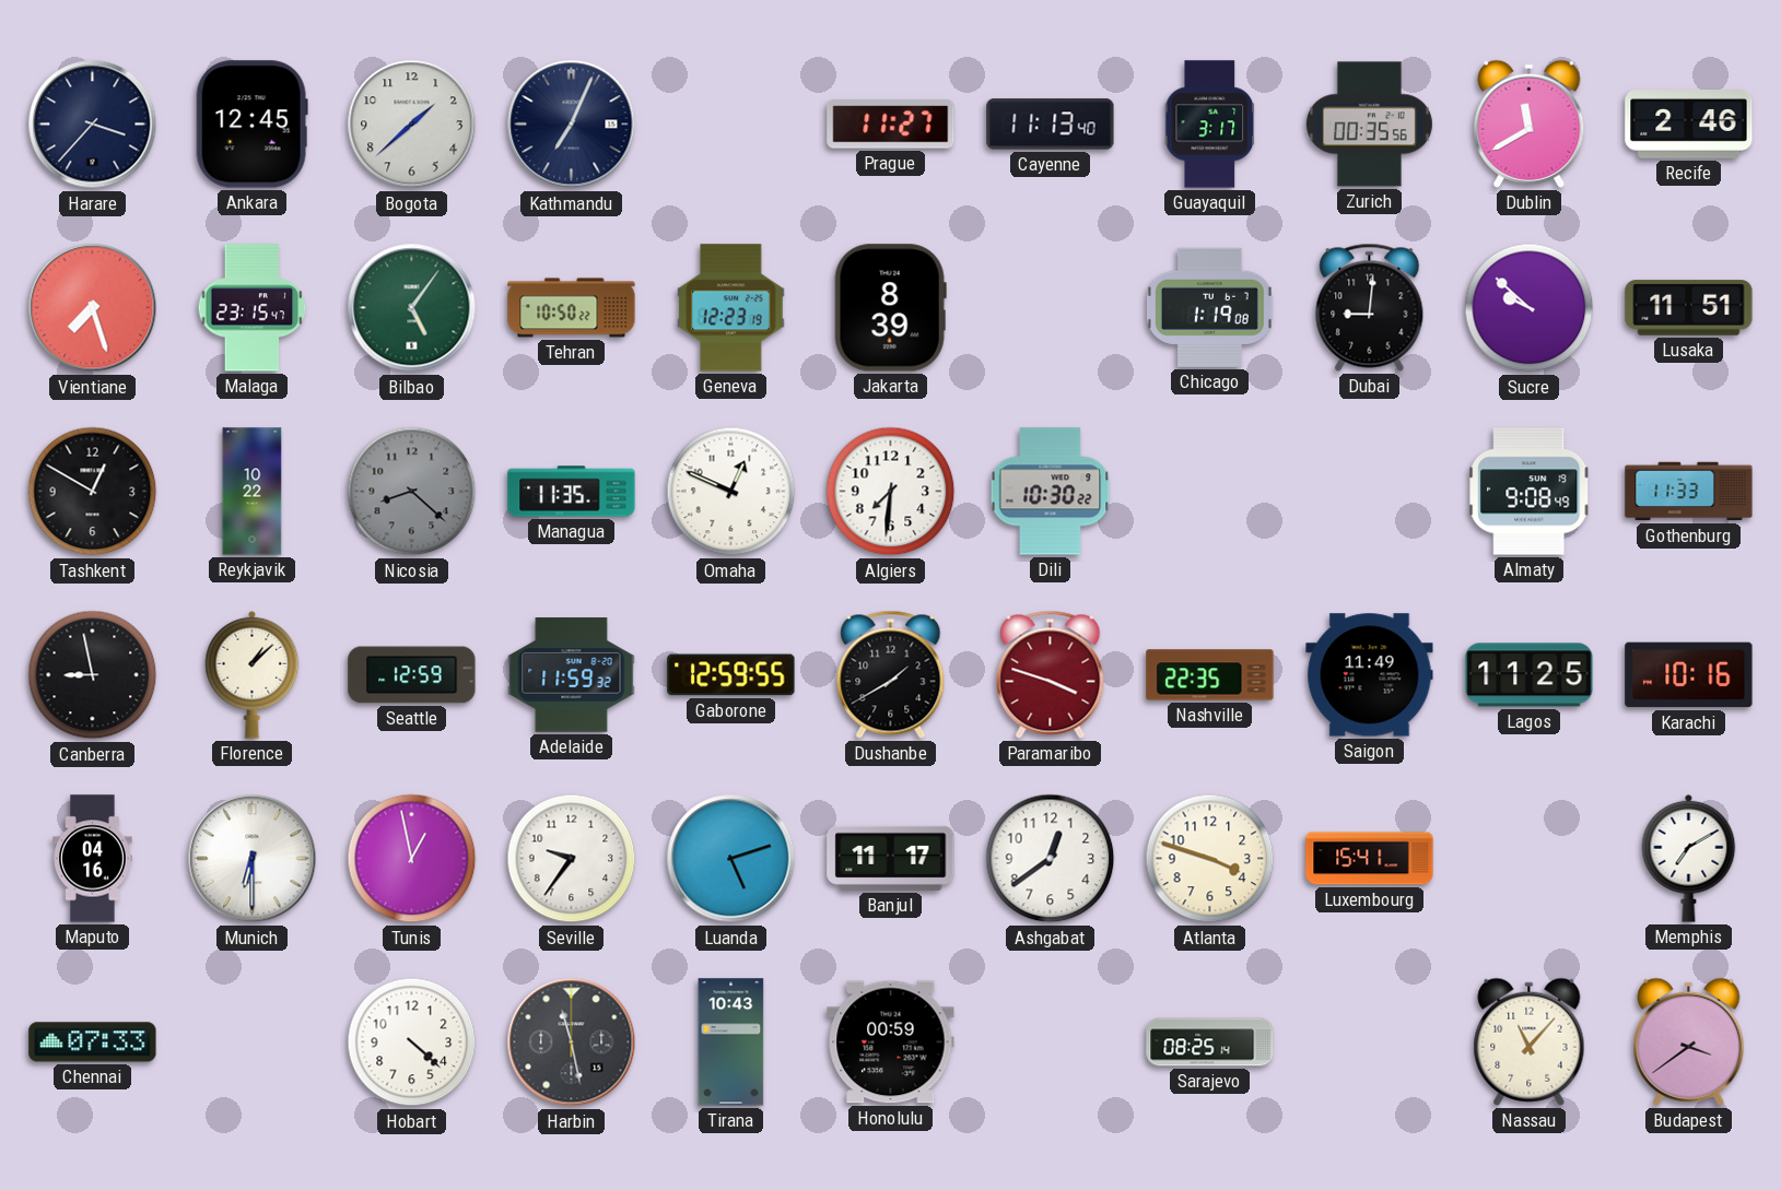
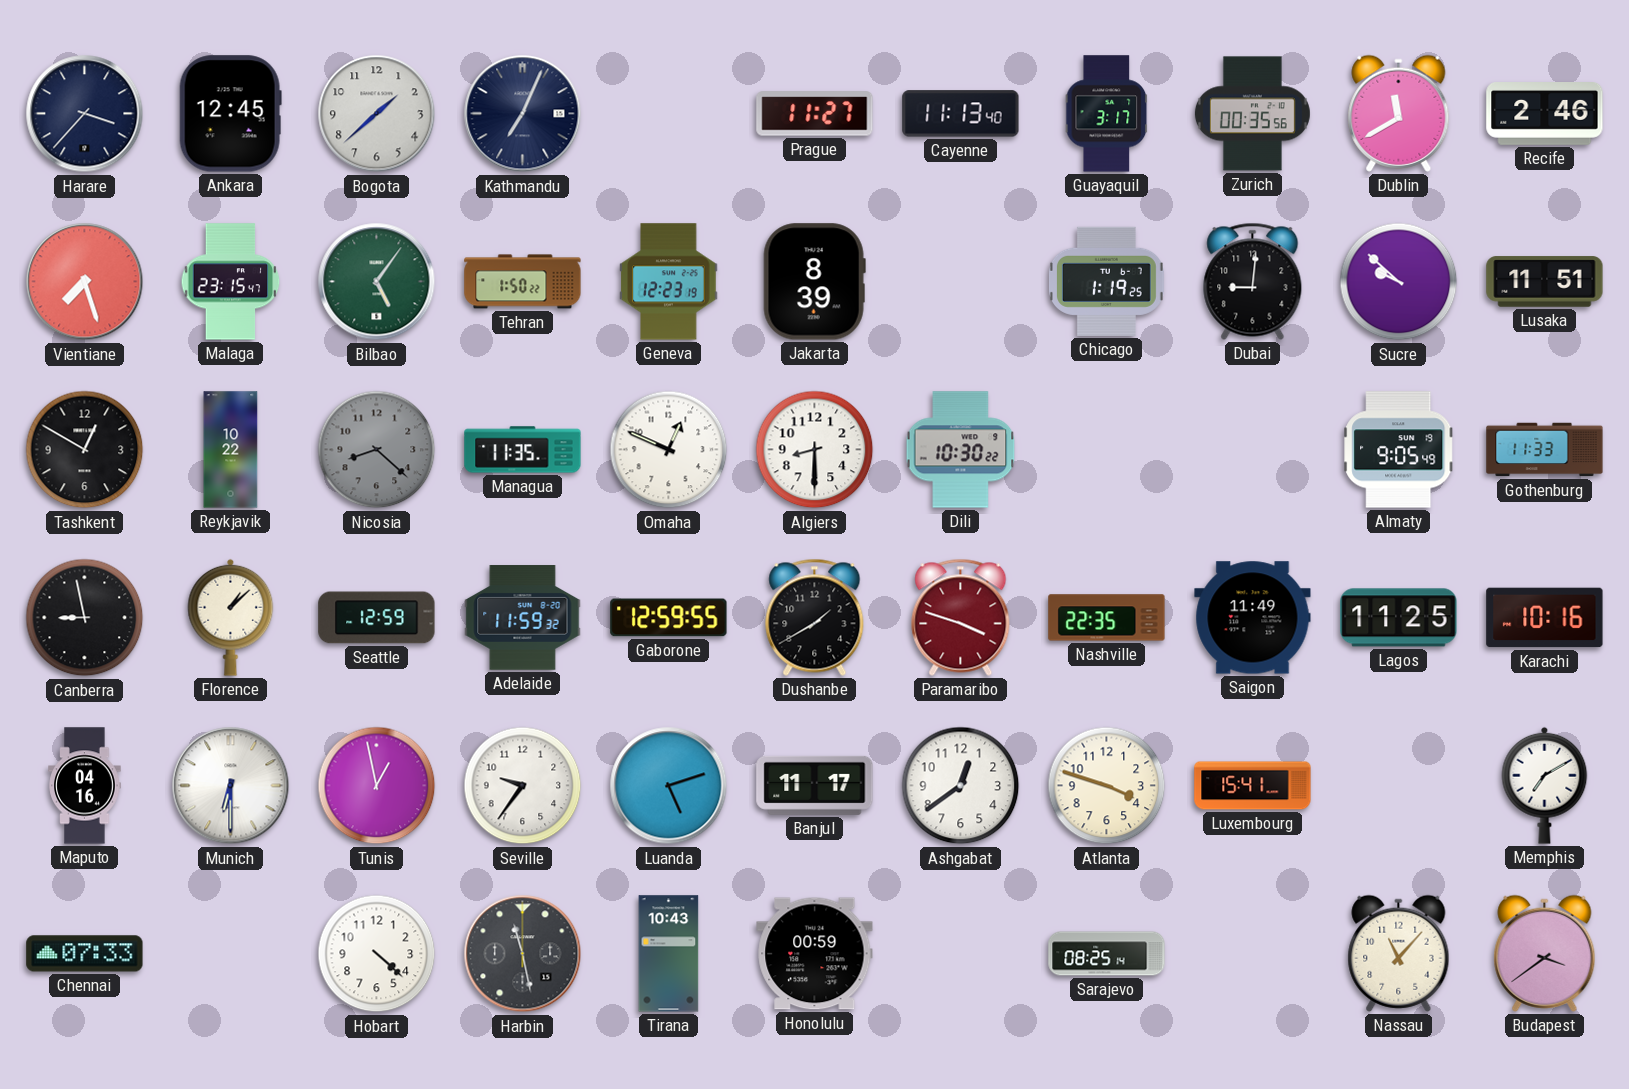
Tehran: 10:50 -> 1:50
Chicago: 1:19:08 -> 1:19:25
Algiers: 7:31 -> 8:30
Almaty: 9:08 -> 9:05
